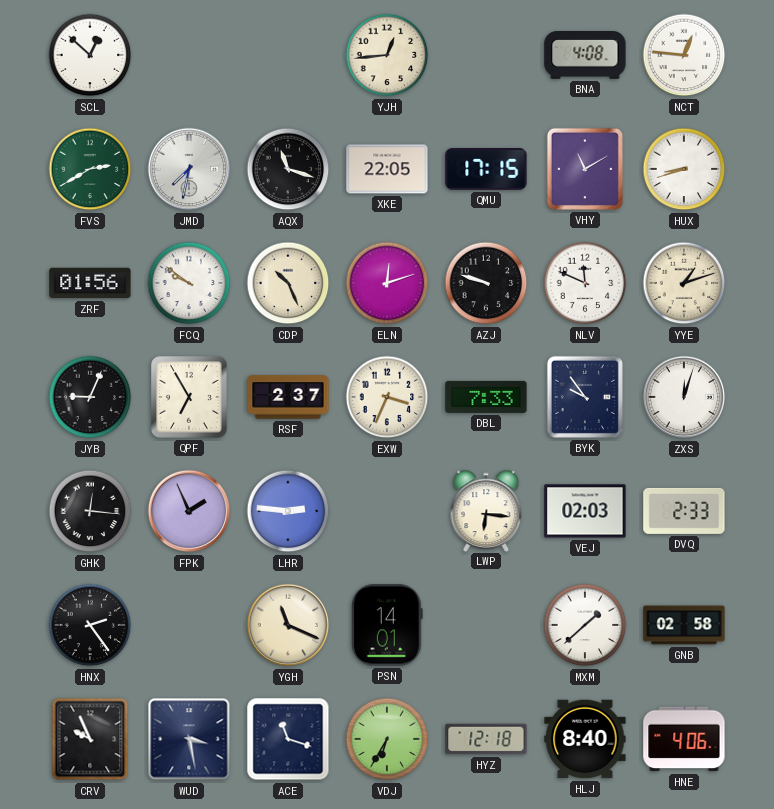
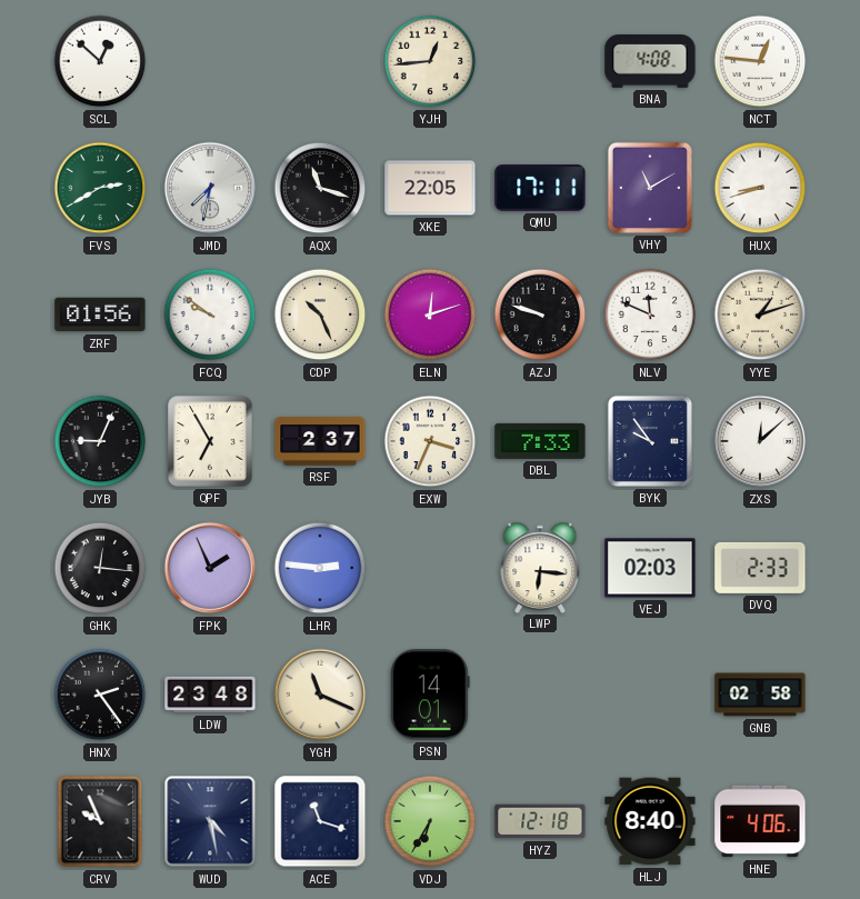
QMU: 17:15 -> 17:11
ZXS: 12:03 -> 12:08
LDW: none -> 23:48
MXM: 1:38 -> none
WUD: 3:28 -> 4:28
